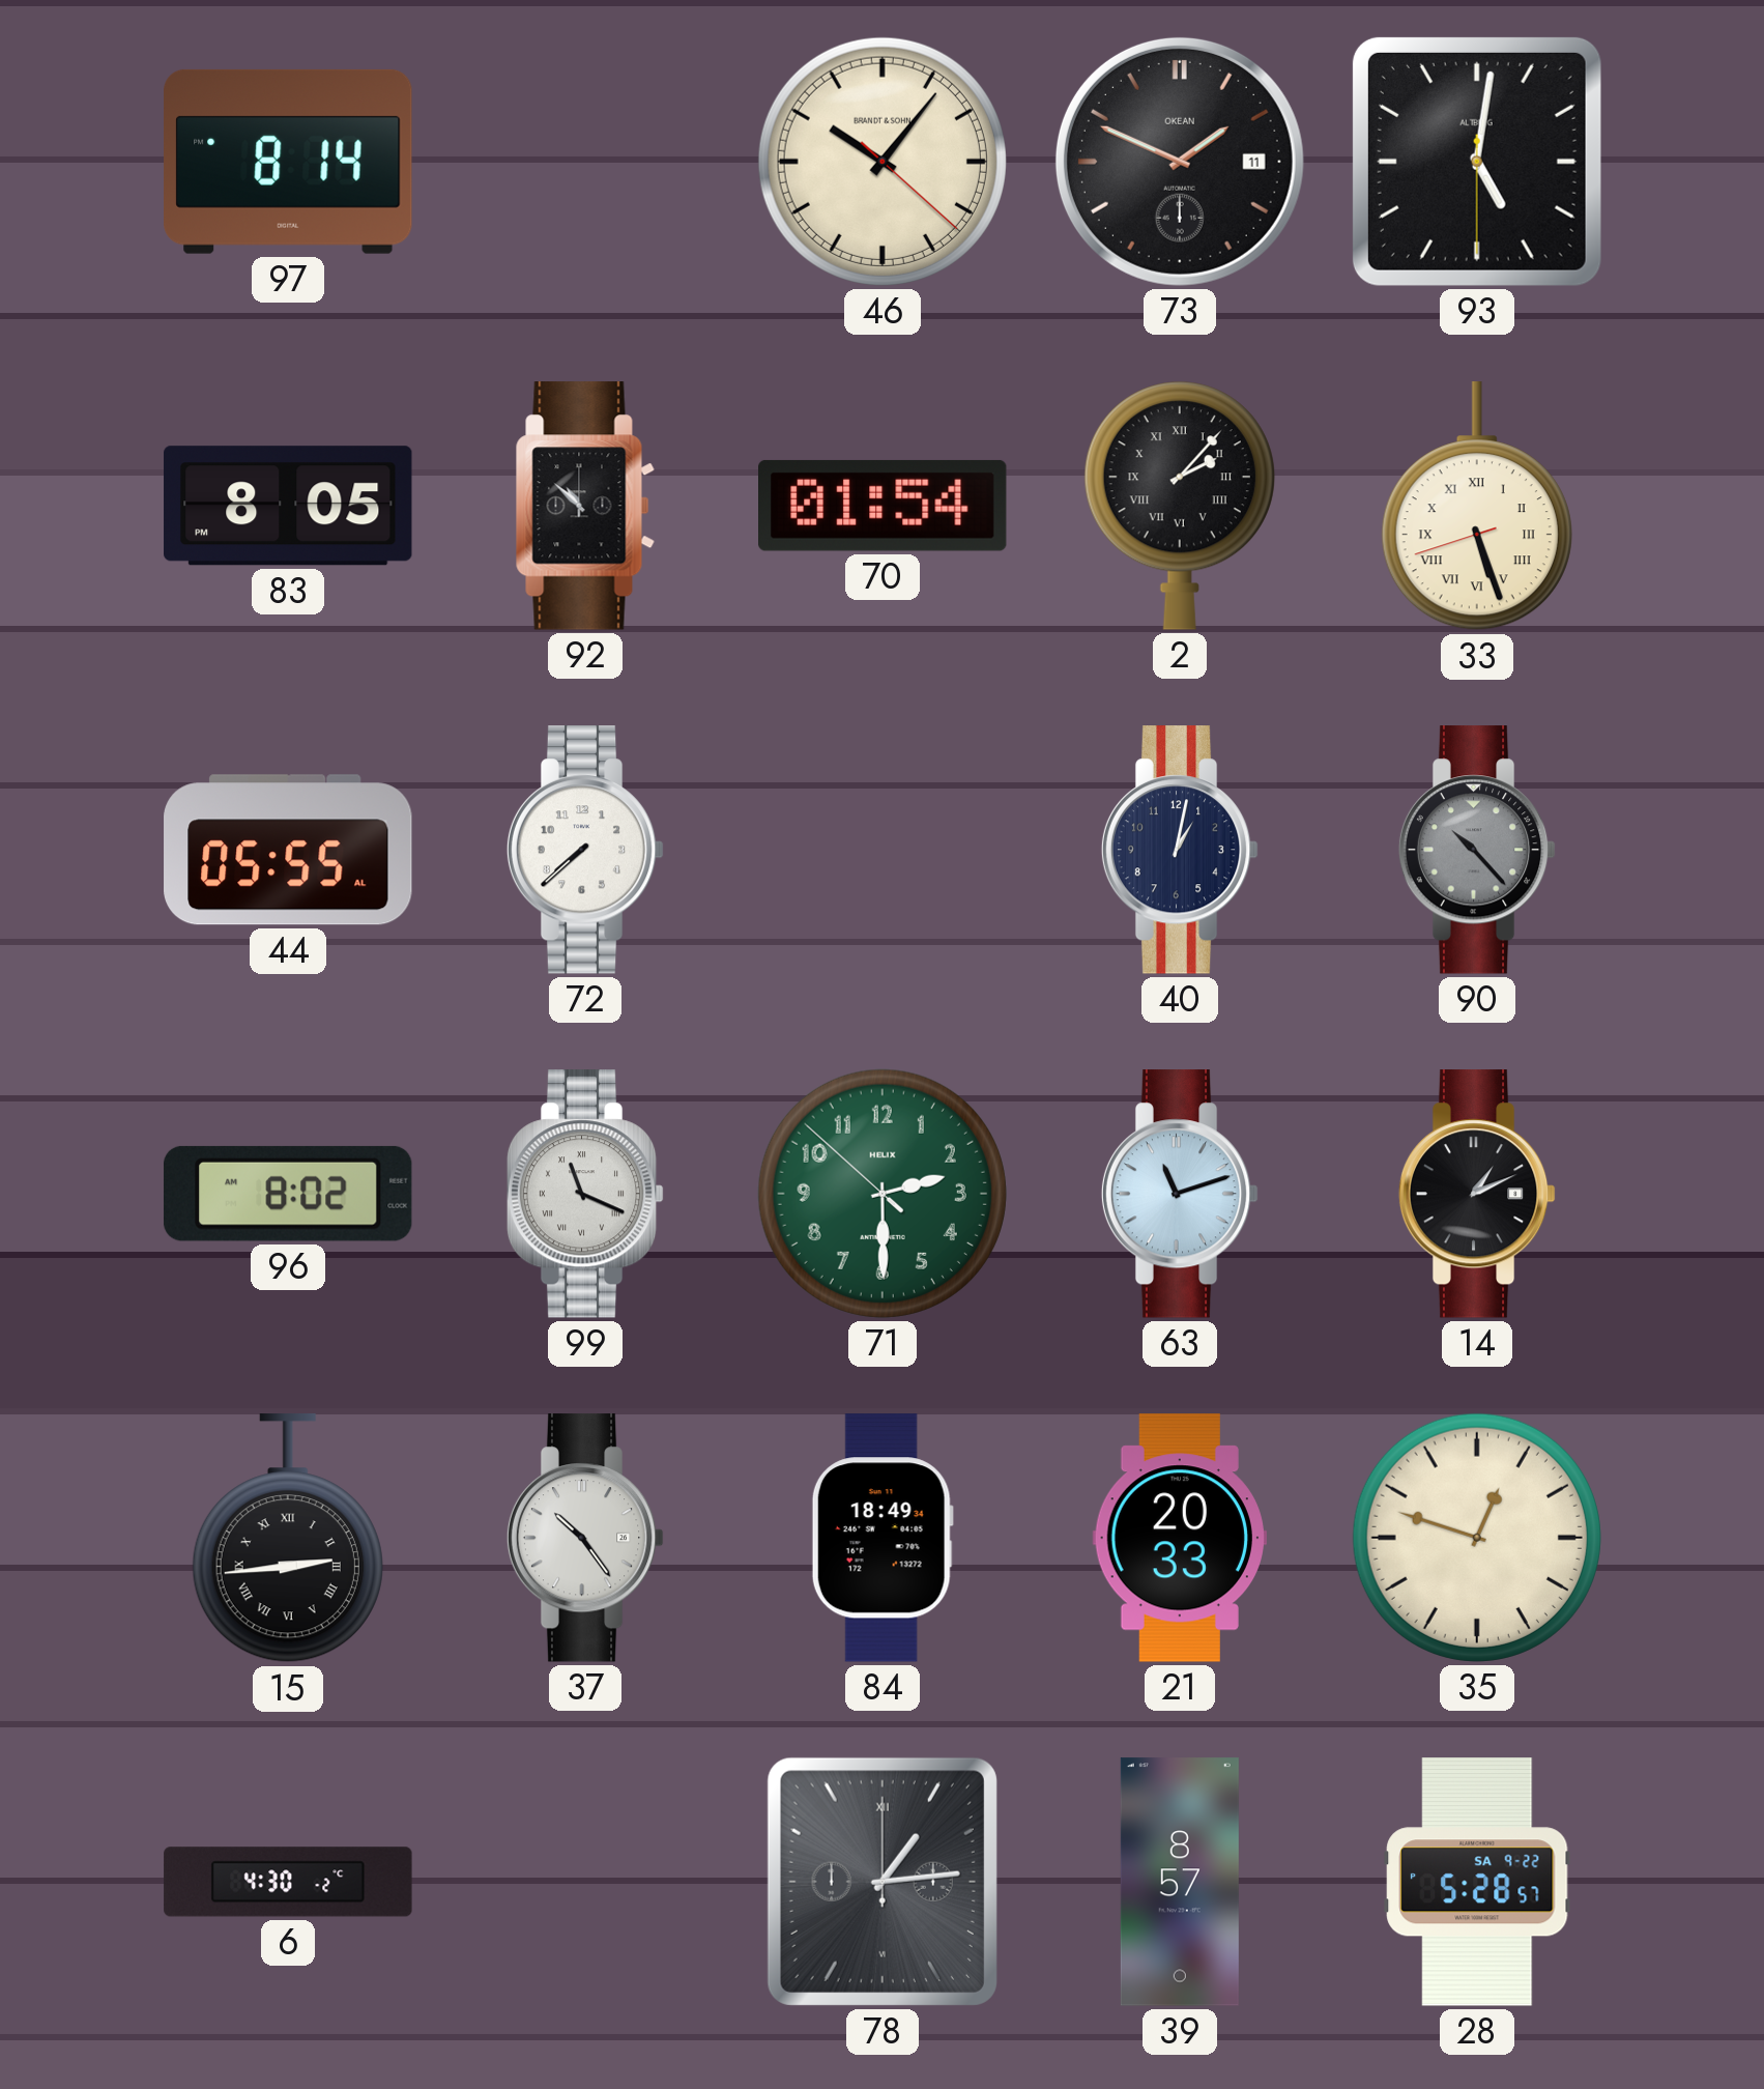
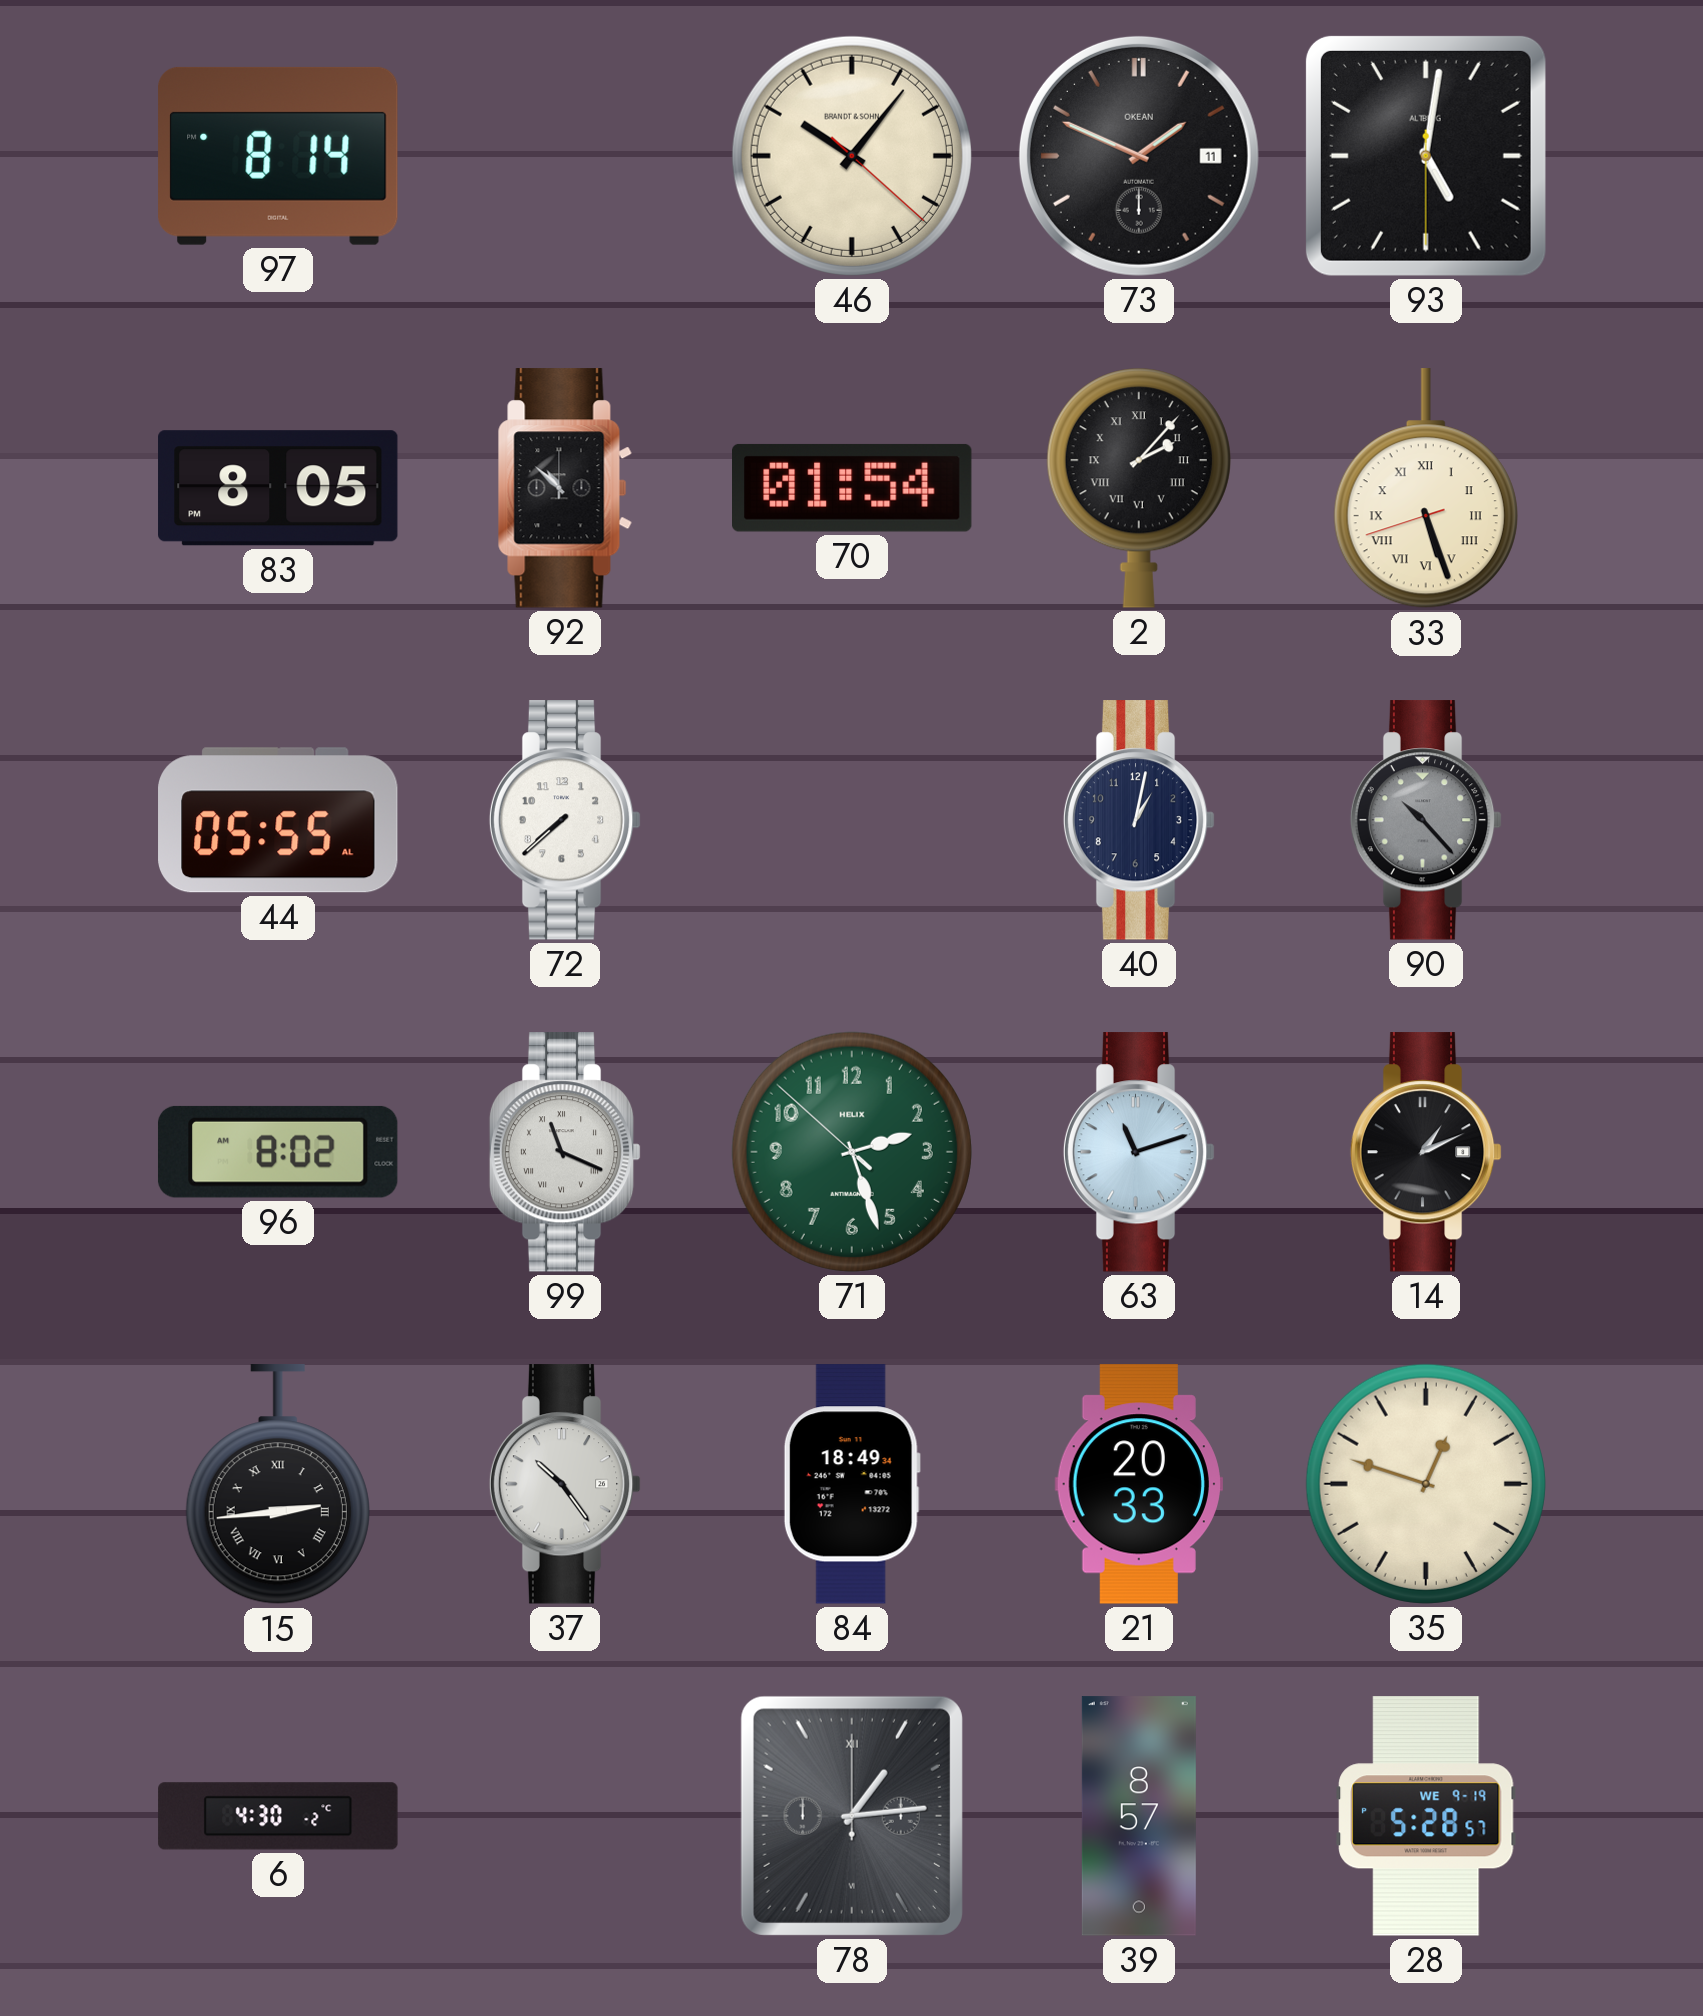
71: 2:29 -> 2:26
28 date: SA 9-22 -> WE 9-19
